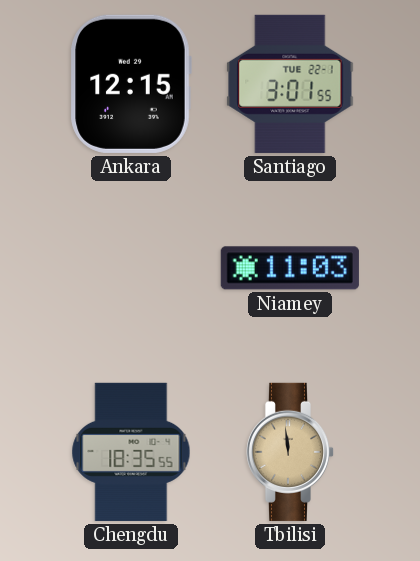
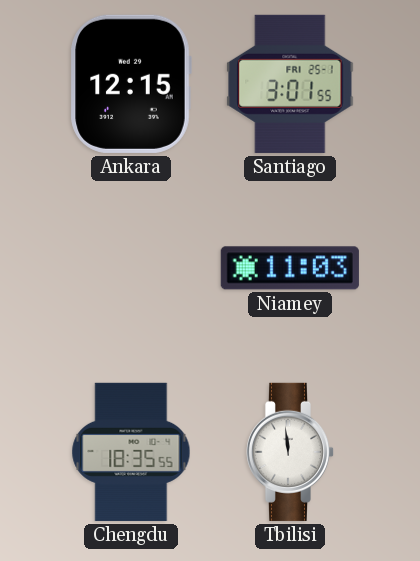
Santiago date: TUE 22-1 -> FRI 25-1
Tbilisi dial: champagne -> white
